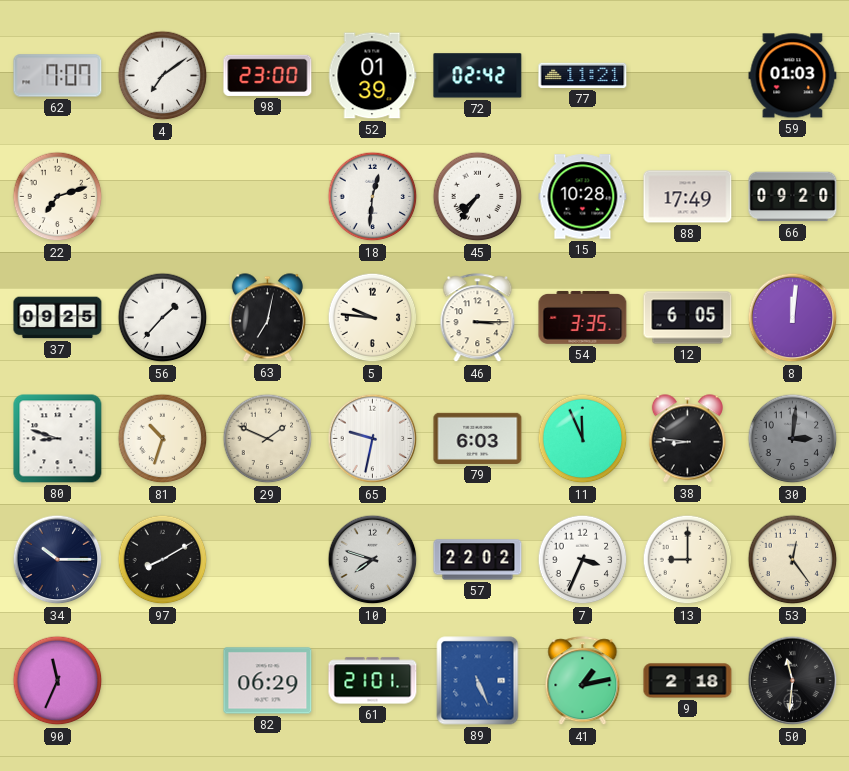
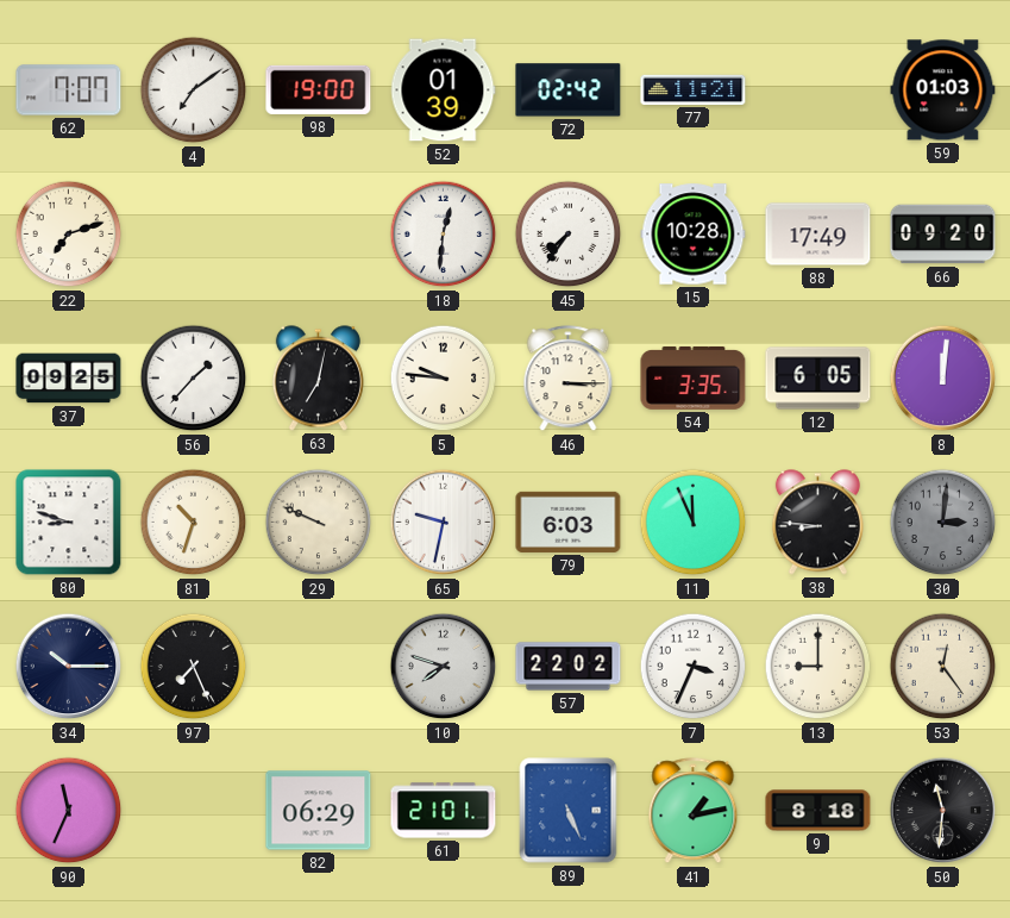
98: 23:00 -> 19:00
29: 1:49 -> 9:49
97: 8:10 -> 7:26
9: 2:18 -> 8:18
